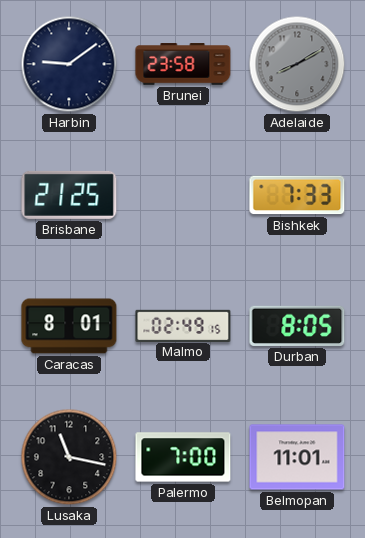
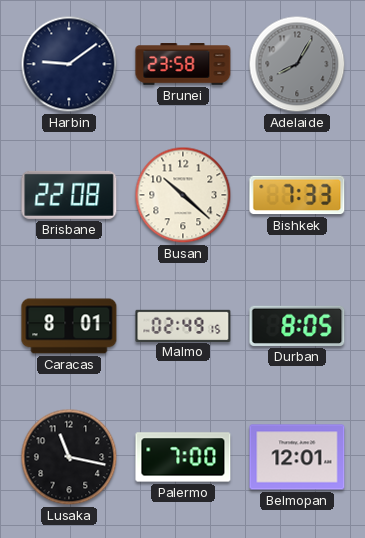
Adelaide: 8:10 -> 8:05
Brisbane: 21:25 -> 22:08
Busan: none -> 10:22
Belmopan: 11:01 -> 12:01
